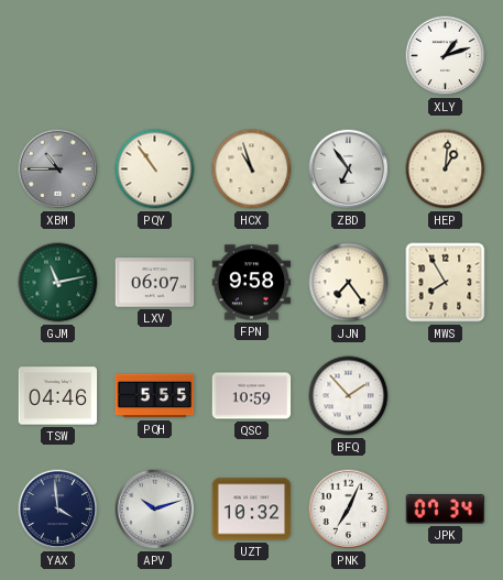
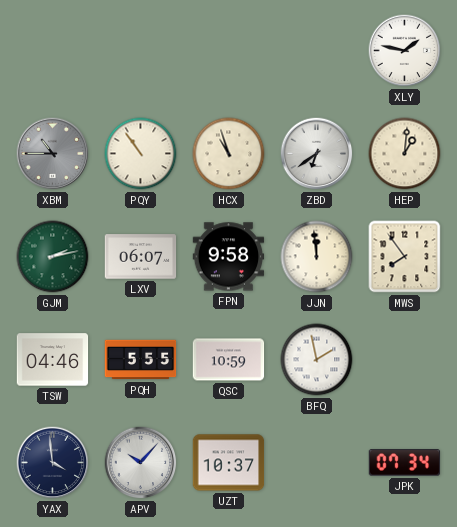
XLY: 1:12 -> 1:47
ZBD: 6:54 -> 6:39
GJM: 11:13 -> 2:13
JJN: 7:24 -> 11:59
MWS: 7:55 -> 7:54
BFQ: 1:53 -> 1:58
APV: 10:12 -> 10:07
UZT: 10:32 -> 10:37
PNK: 7:04 -> none
